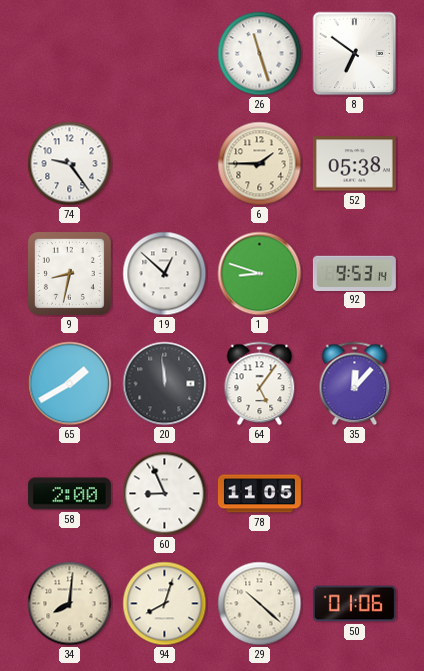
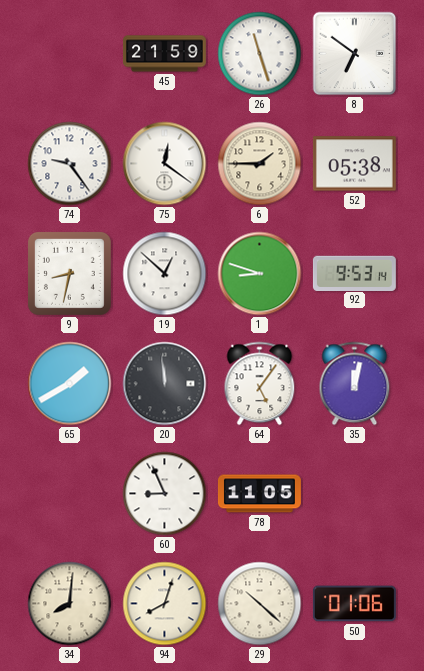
45: none -> 21:59
75: none -> 12:21
35: 12:07 -> 12:02
58: 2:00 -> none
